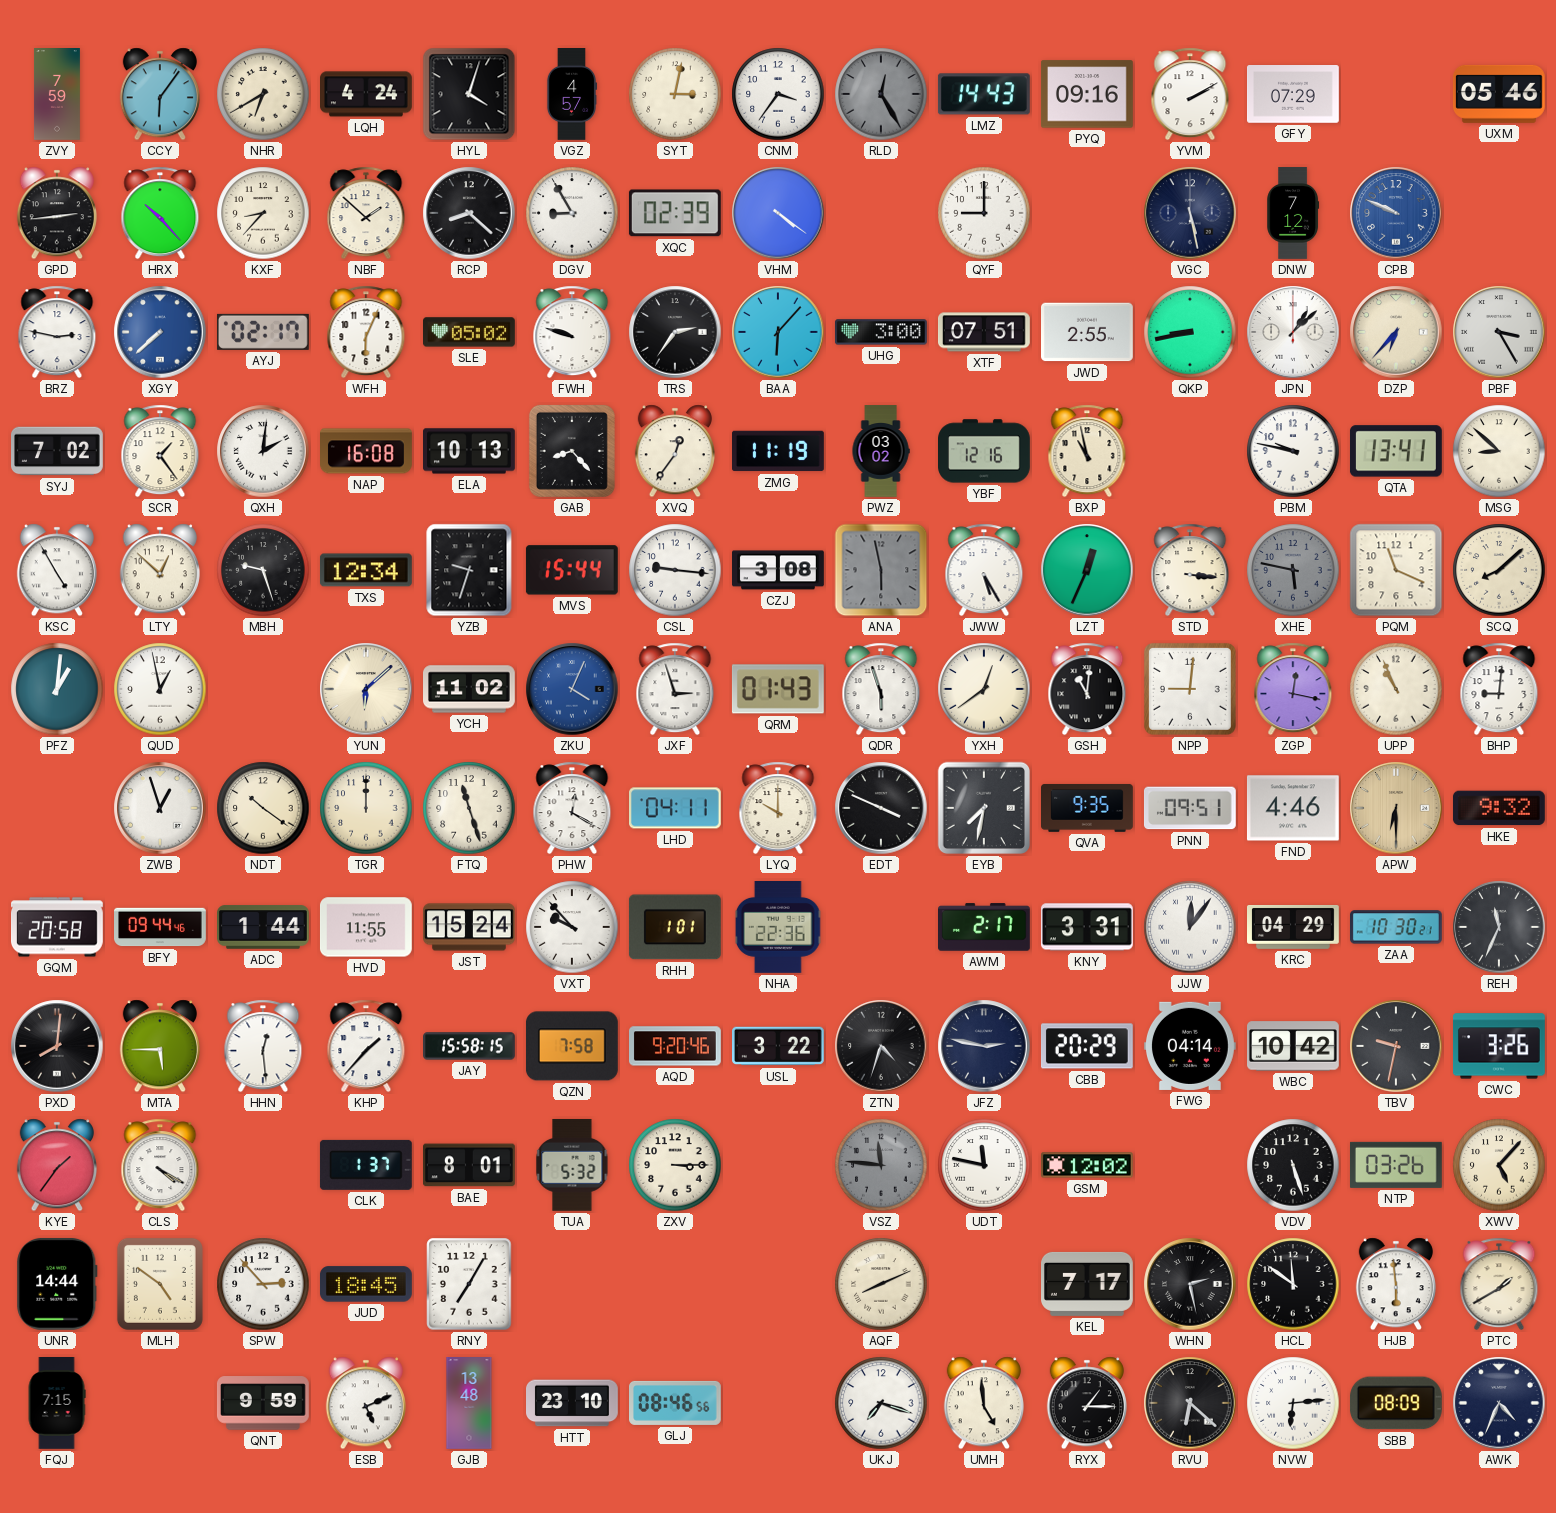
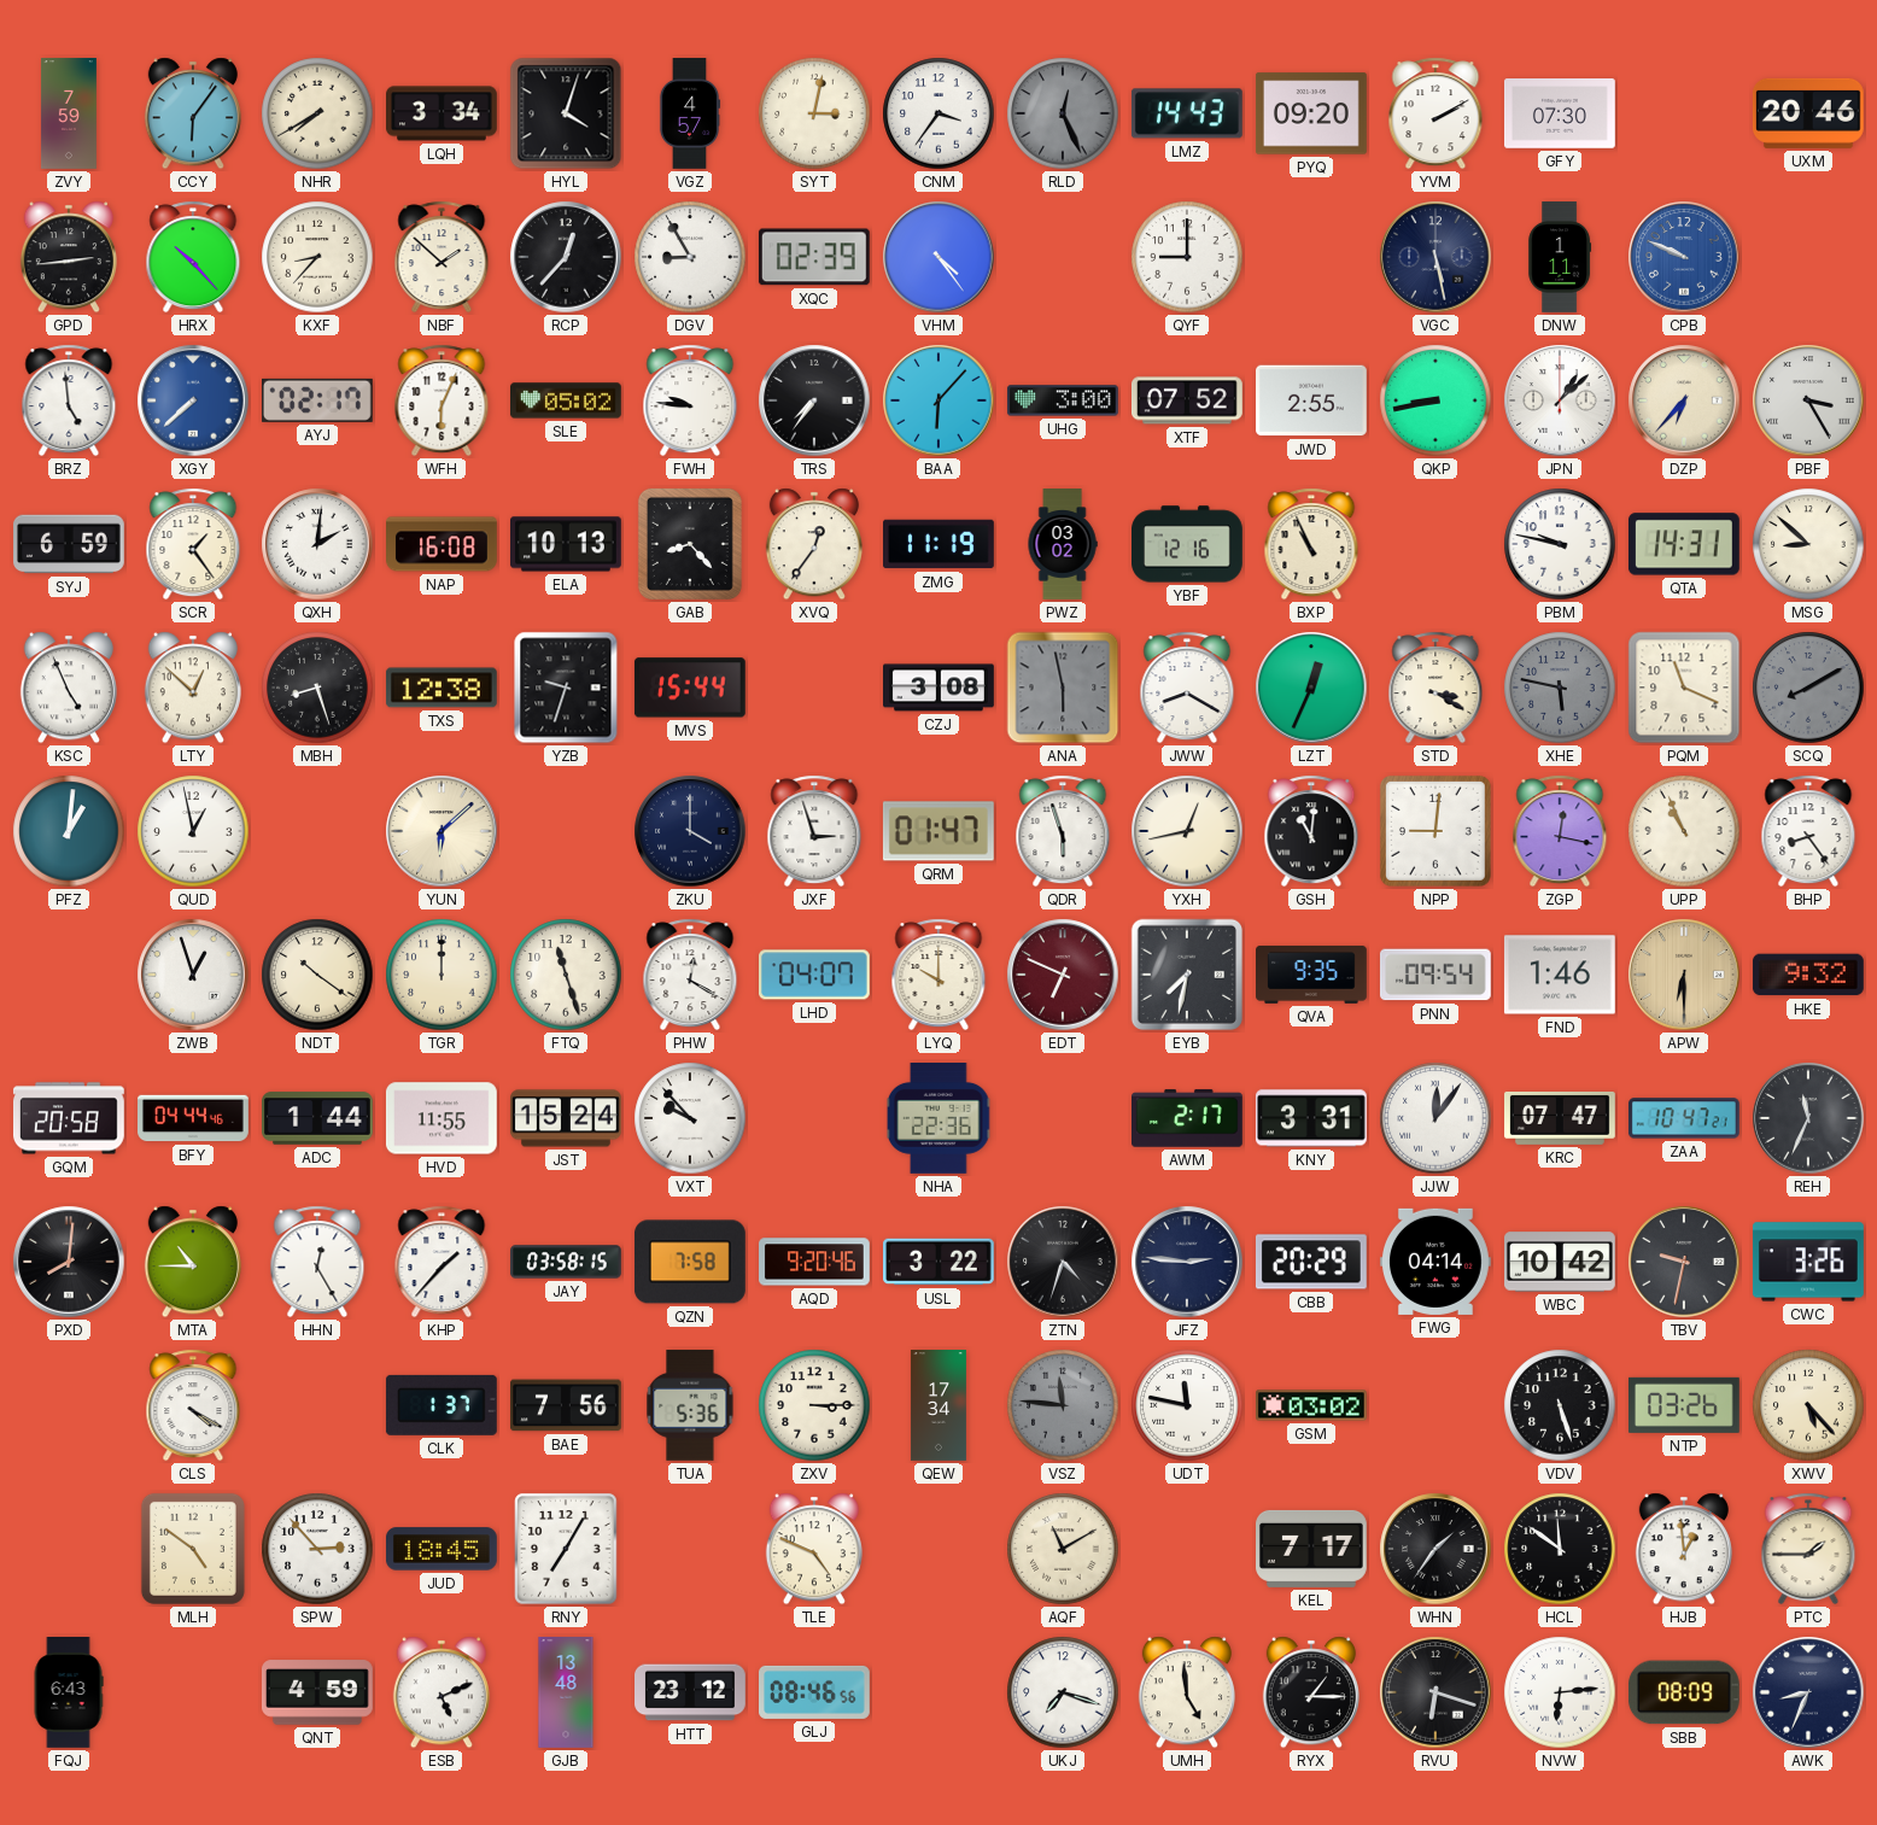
NHR: 6:40 -> 7:40
LQH: 4:24 -> 3:34
RLD: 12:25 -> 12:26
PYQ: 09:16 -> 09:20
GFY: 07:29 -> 07:30
UXM: 05:46 -> 20:46
RCP: 8:22 -> 12:37
VHM: 4:21 -> 4:24
DNW: 7:12 -> 1:11
BRZ: 2:47 -> 4:59
FWH: 9:48 -> 9:46
TRS: 2:36 -> 7:36
XTF: 07:51 -> 07:52
SYJ: 7:02 -> 6:59
BXP: 10:58 -> 10:56
QTA: 13:41 -> 14:31
KSC: 4:55 -> 4:56
MBH: 9:27 -> 8:27
TXS: 12:34 -> 12:38
CSL: 9:16 -> none
JWW: 5:25 -> 8:20
STD: 3:16 -> 3:20
SCQ: 8:08 -> 8:10
SCQ dial: cream -> grey
YCH: 11:02 -> none
ZKU: 4:04 -> 4:00
ZKU dial: blue -> navy
QRM: 01:43 -> 01:47
YXH: 12:39 -> 12:43
BHP: 9:01 -> 8:24
LHD: 04:11 -> 04:07
EDT: 3:49 -> 6:49
EDT dial: black -> burgundy
PNN: 09:51 -> 09:54
FND: 4:46 -> 1:46
BFY: 09:44 -> 04:44
RHH: 1:01 -> none
KRC: 04:29 -> 07:47
ZAA: 10:30 -> 10:47
MTA: 5:45 -> 10:45
HHN: 12:29 -> 12:25
JAY: 15:58 -> 03:58
JFZ: 2:47 -> 2:46
KYE: 1:36 -> none
BAE: 8:01 -> 7:56
TUA: 5:32 -> 5:36
QEW: none -> 17:34
GSM: 12:02 -> 03:02
XWV: 5:07 -> 5:23
UNR: 14:44 -> none
TLE: none -> 4:49
AQF: 8:11 -> 11:10
WHN: 2:28 -> 1:36
HJB: 5:59 -> 12:59
PTC: 1:40 -> 1:45
FQJ: 7:15 -> 6:43
QNT: 9:59 -> 4:59
HTT: 23:10 -> 23:12
RVU: 6:22 -> 6:18
AWK: 4:34 -> 8:34
